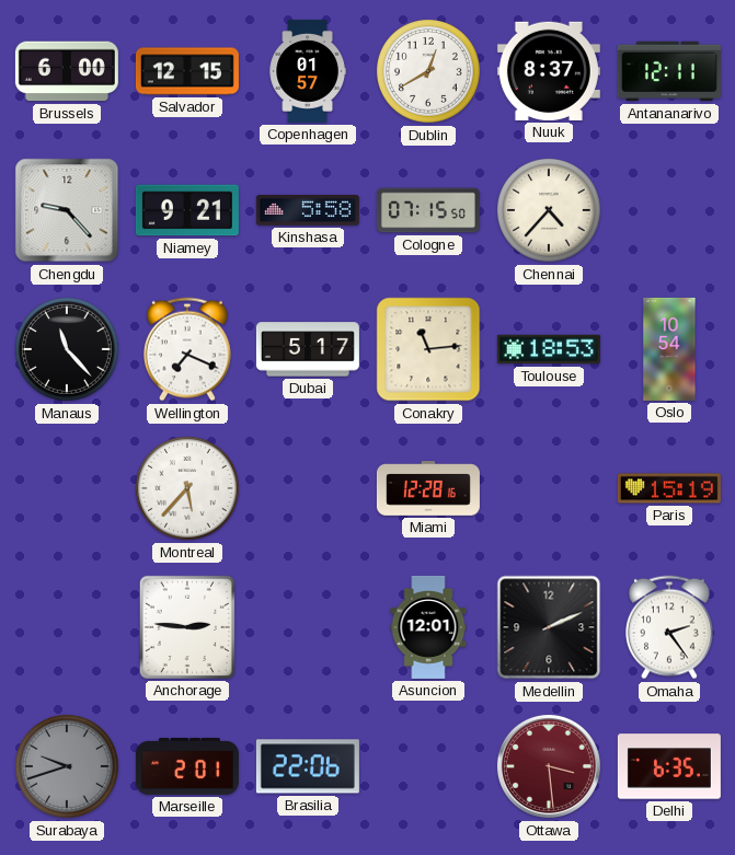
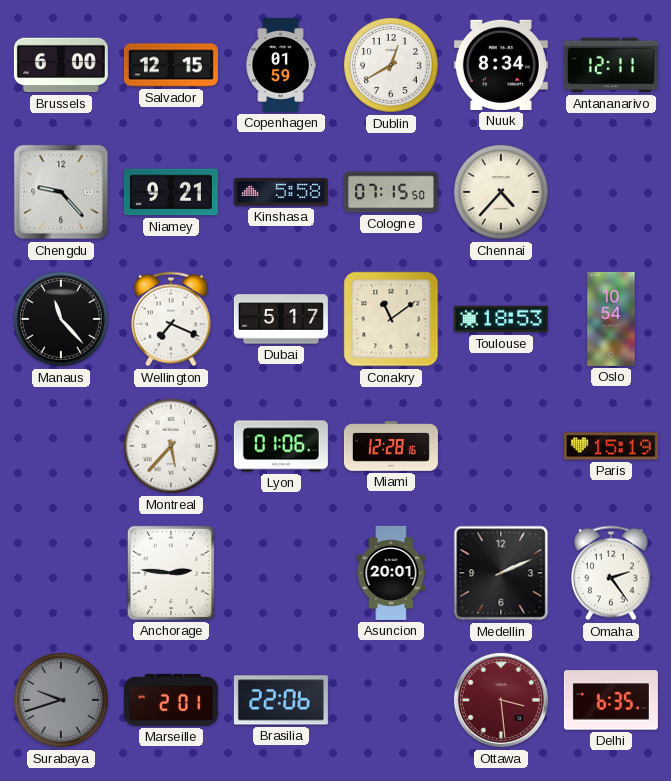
Copenhagen: 01:57 -> 01:59
Nuuk: 8:37 -> 8:34
Conakry: 11:14 -> 11:09
Lyon: none -> 01:06
Asuncion: 12:01 -> 20:01
